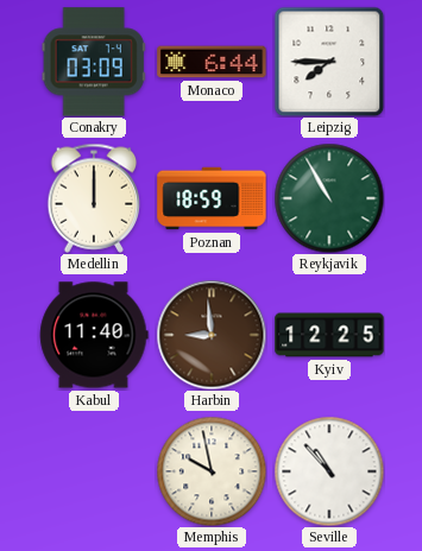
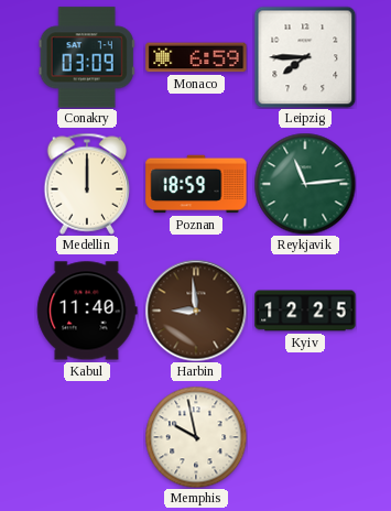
Monaco: 6:44 -> 6:59
Reykjavik: 10:55 -> 11:14
Seville: 10:53 -> none
